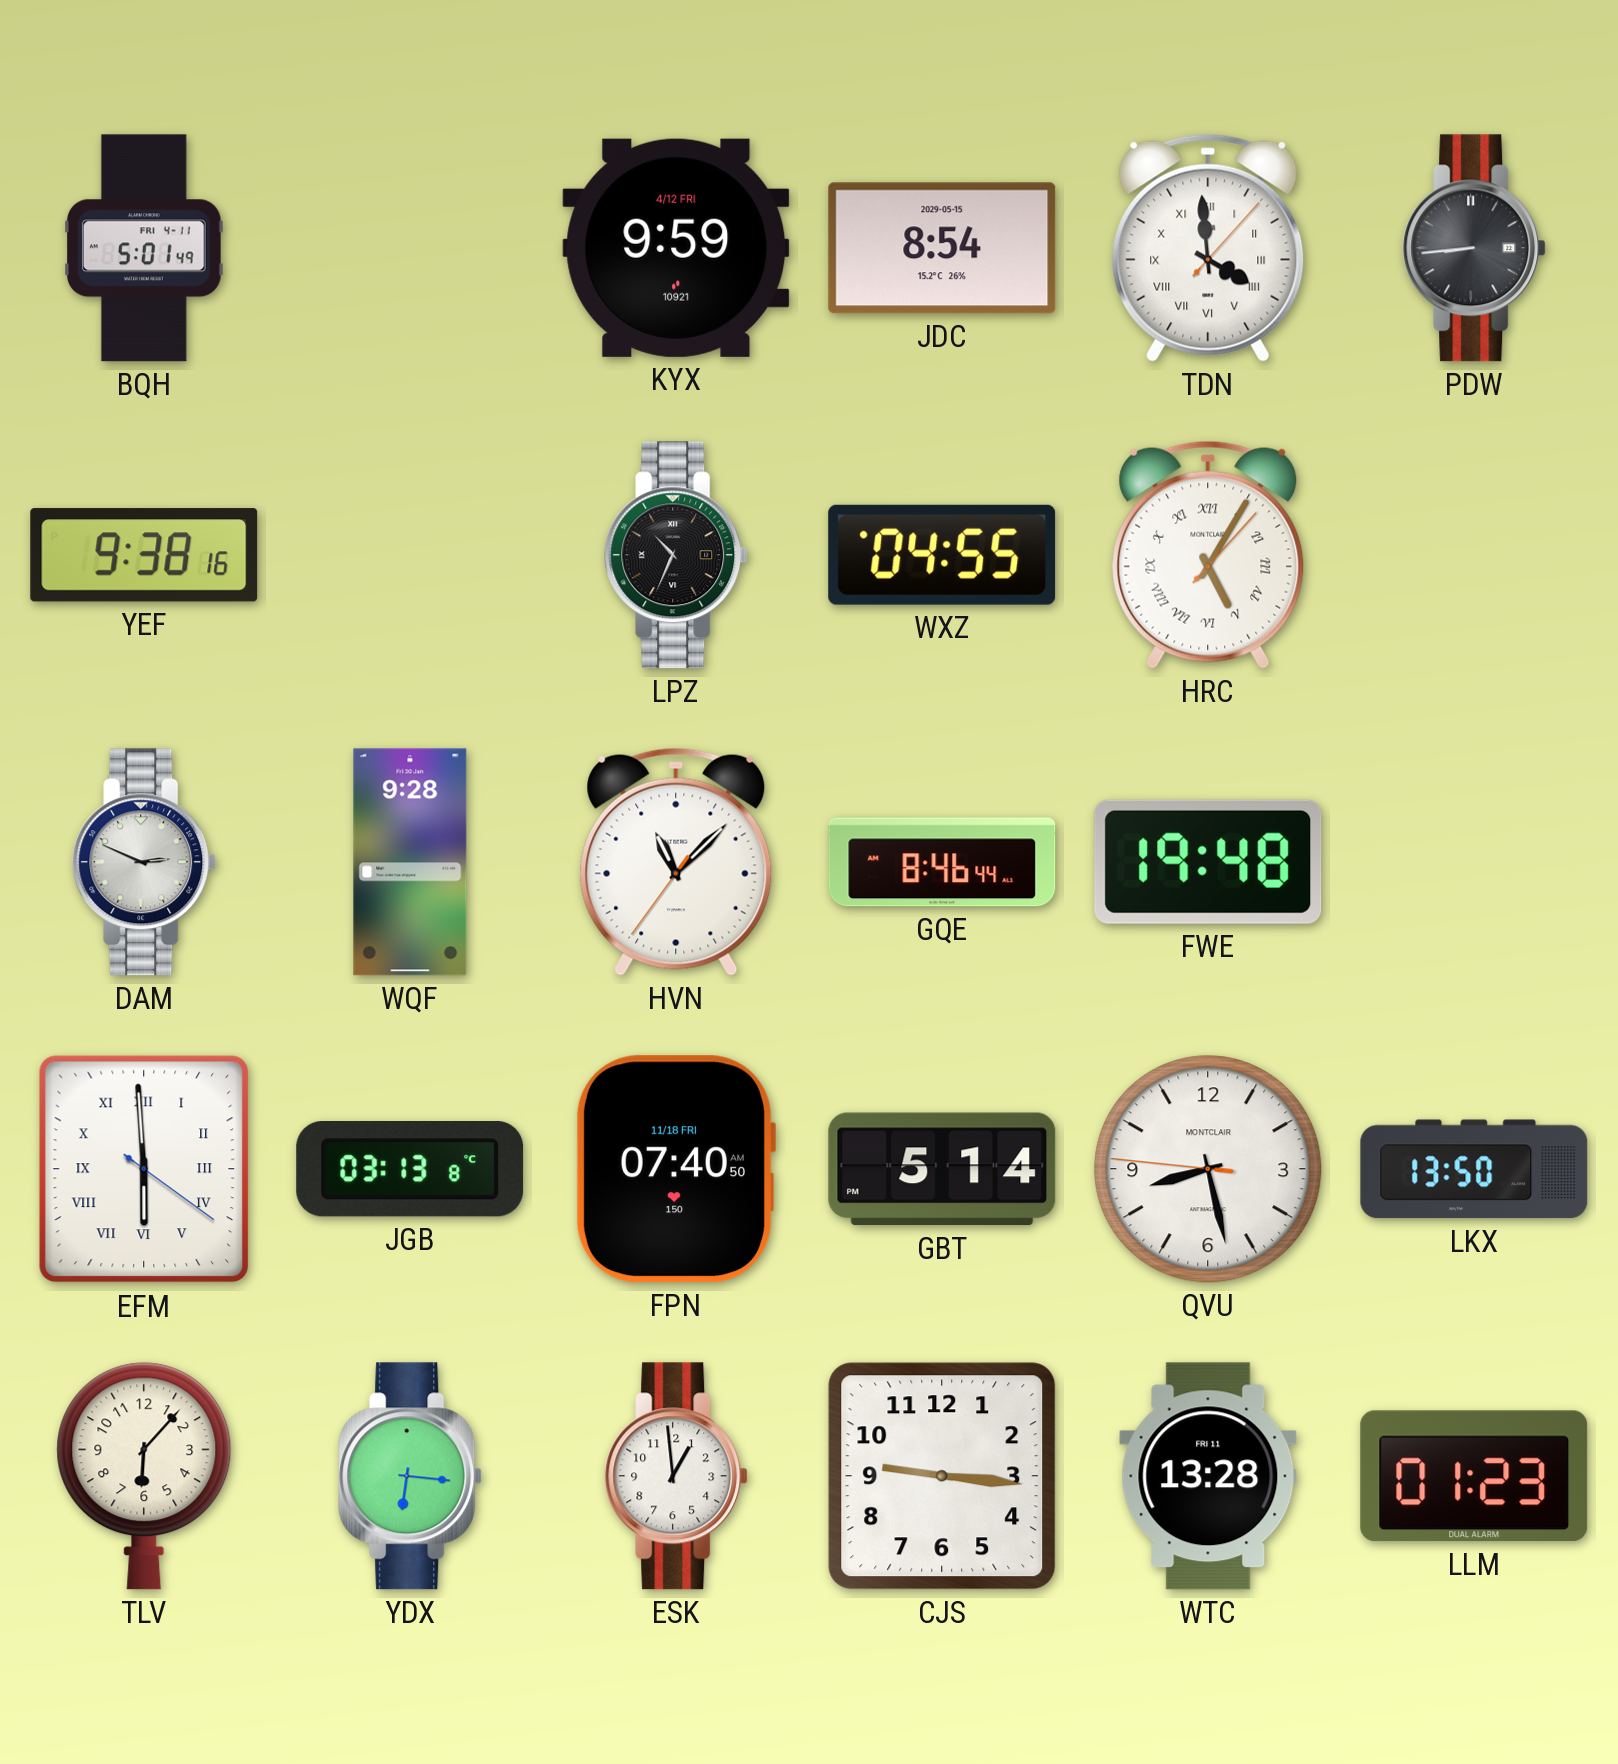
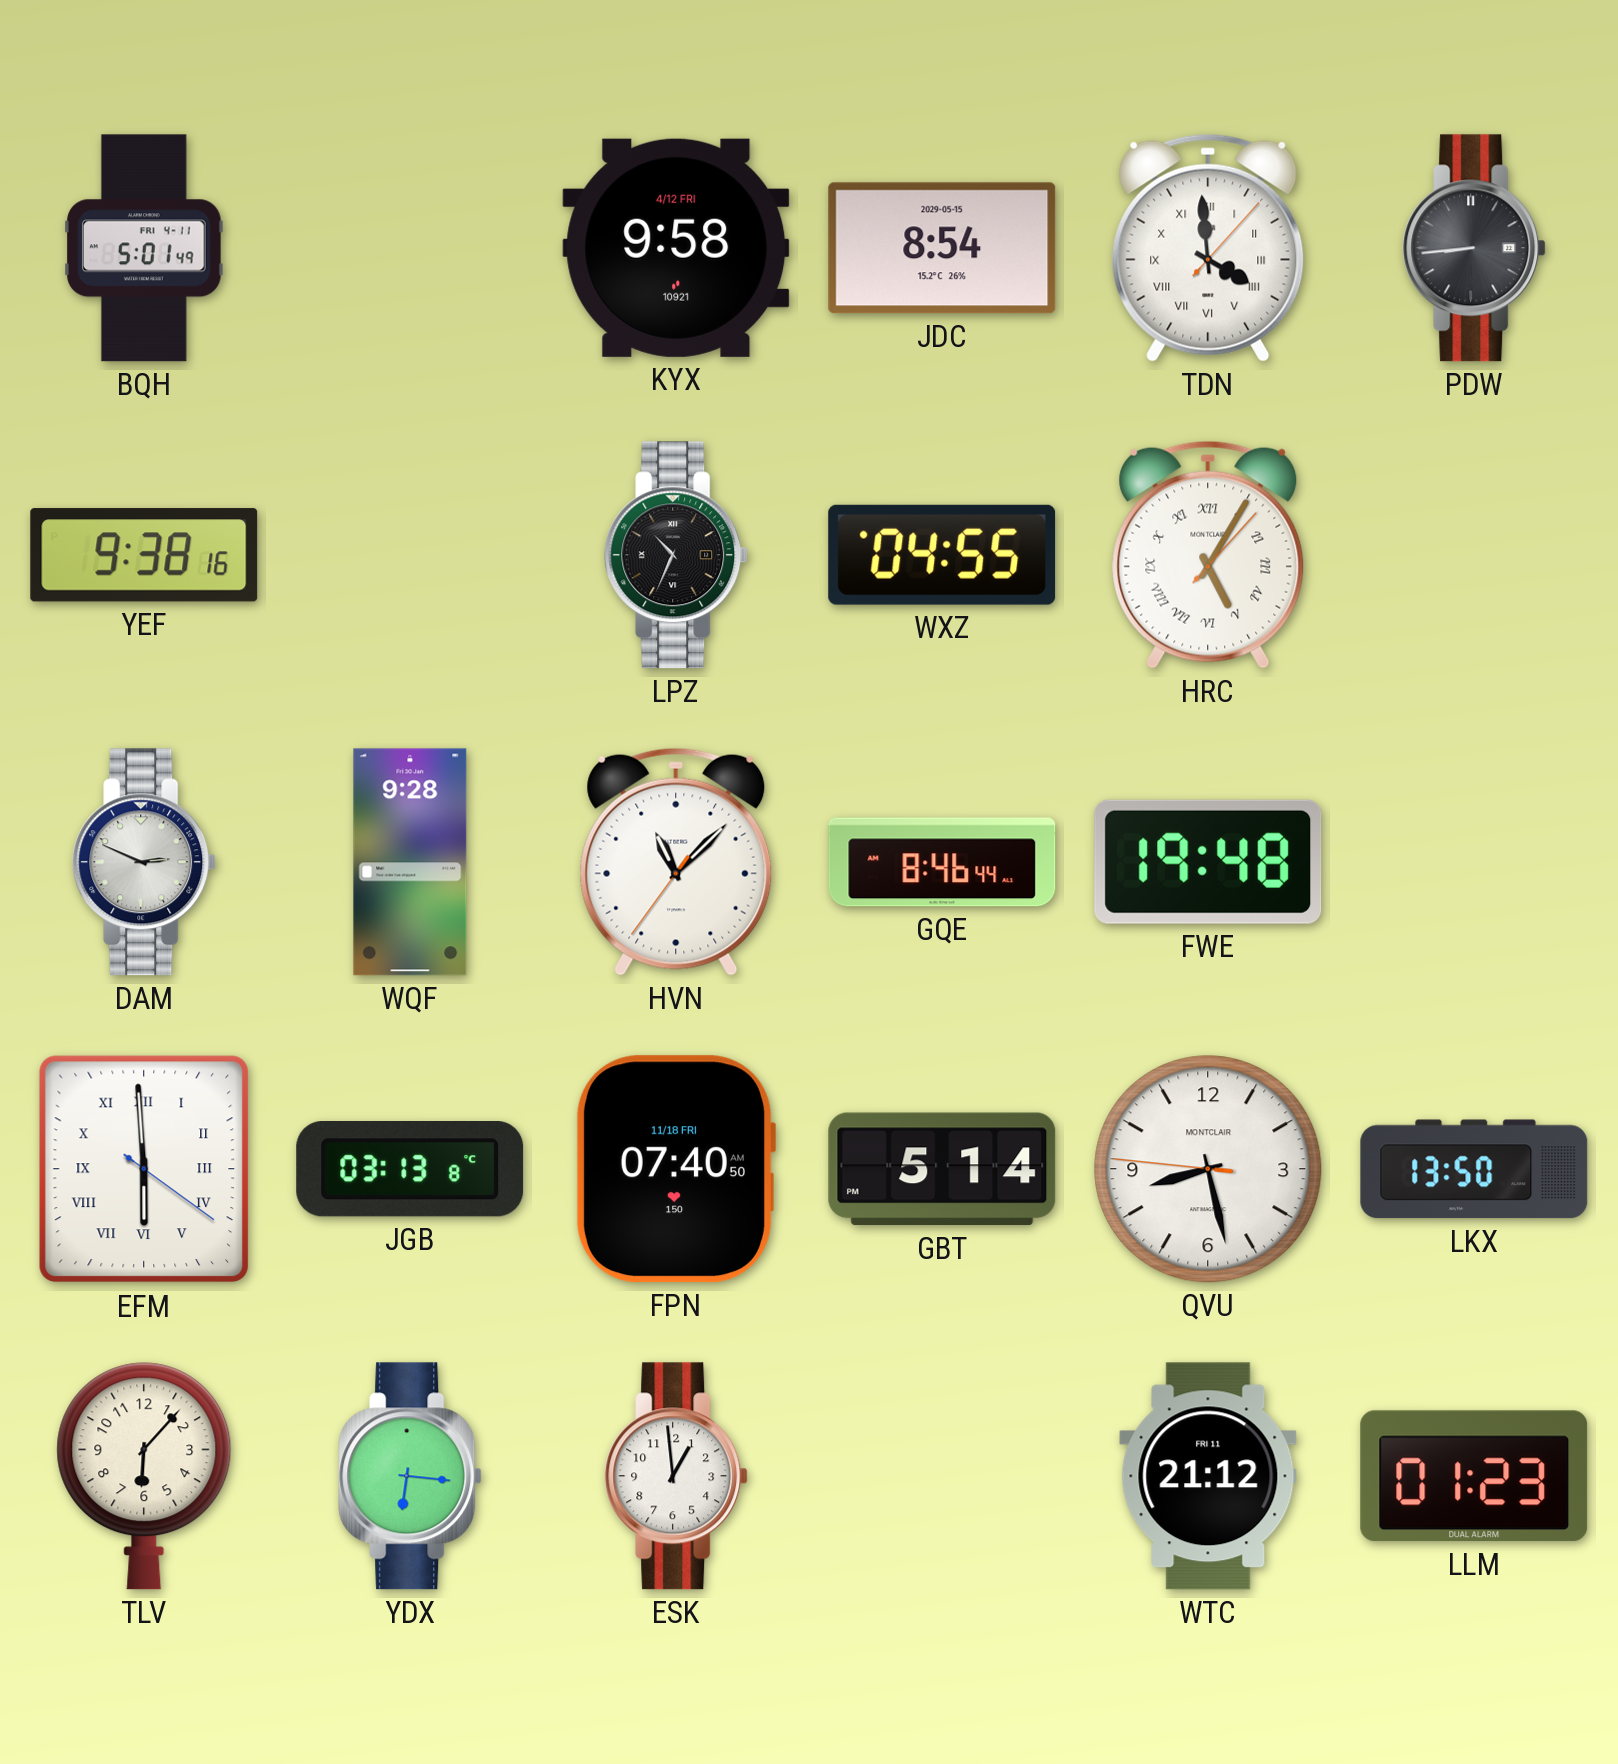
KYX: 9:59 -> 9:58
CJS: 9:16 -> none
WTC: 13:28 -> 21:12
